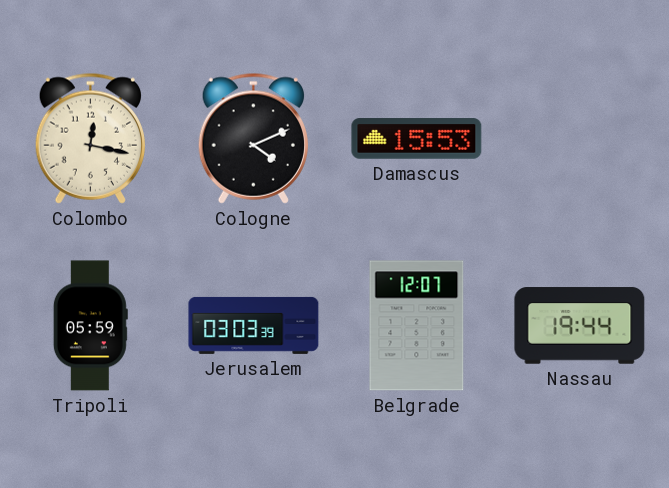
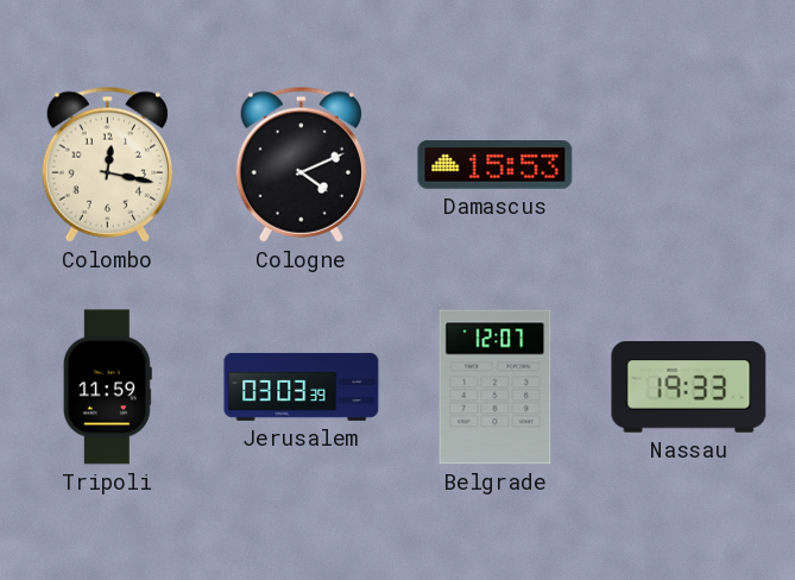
Tripoli: 05:59 -> 11:59
Nassau: 19:44 -> 19:33
